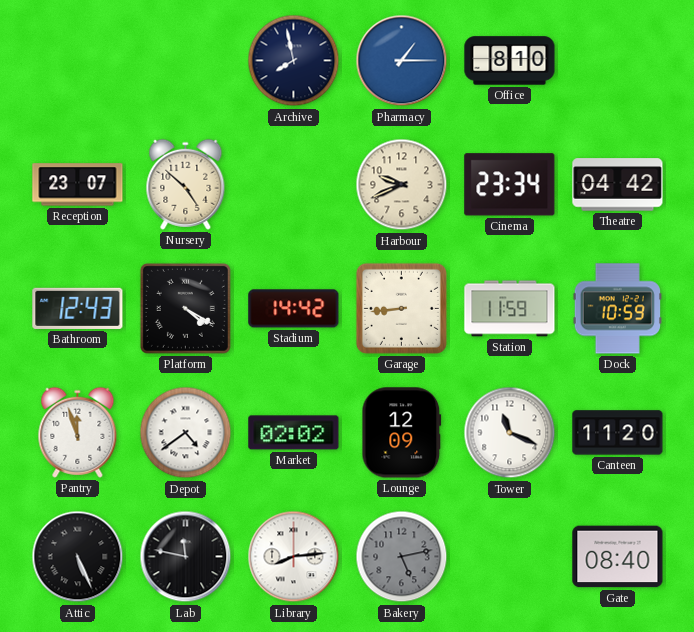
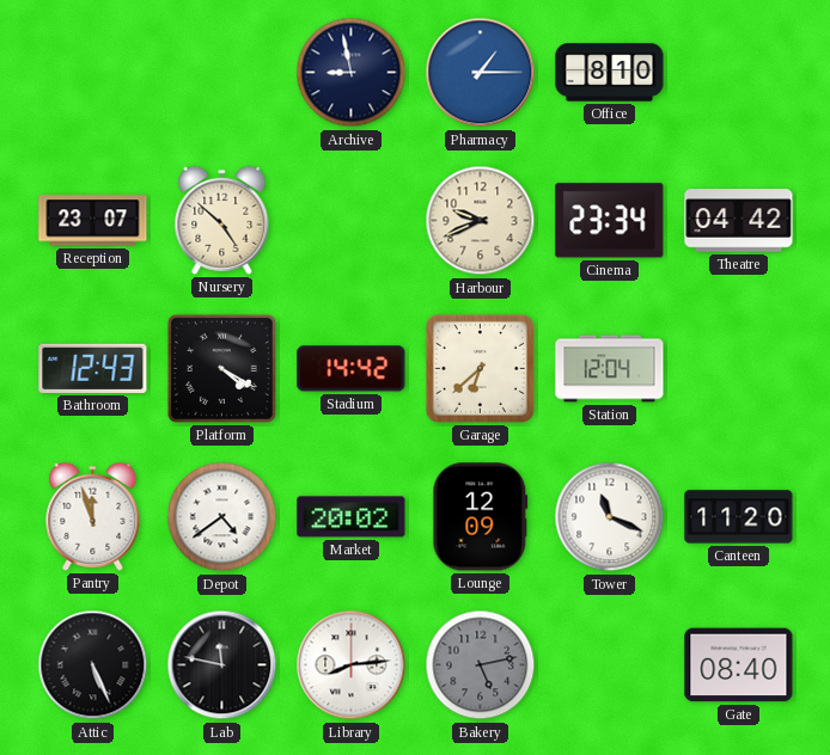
Archive: 7:58 -> 8:58
Garage: 8:44 -> 6:38
Station: 11:59 -> 12:04
Dock: 10:59 -> none
Market: 02:02 -> 20:02
